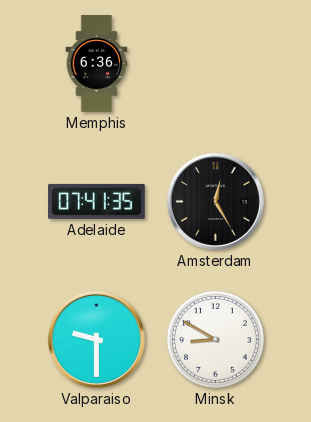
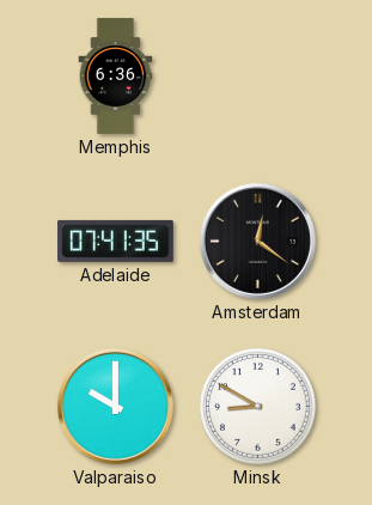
Amsterdam: 12:25 -> 12:21
Valparaiso: 9:30 -> 10:00
